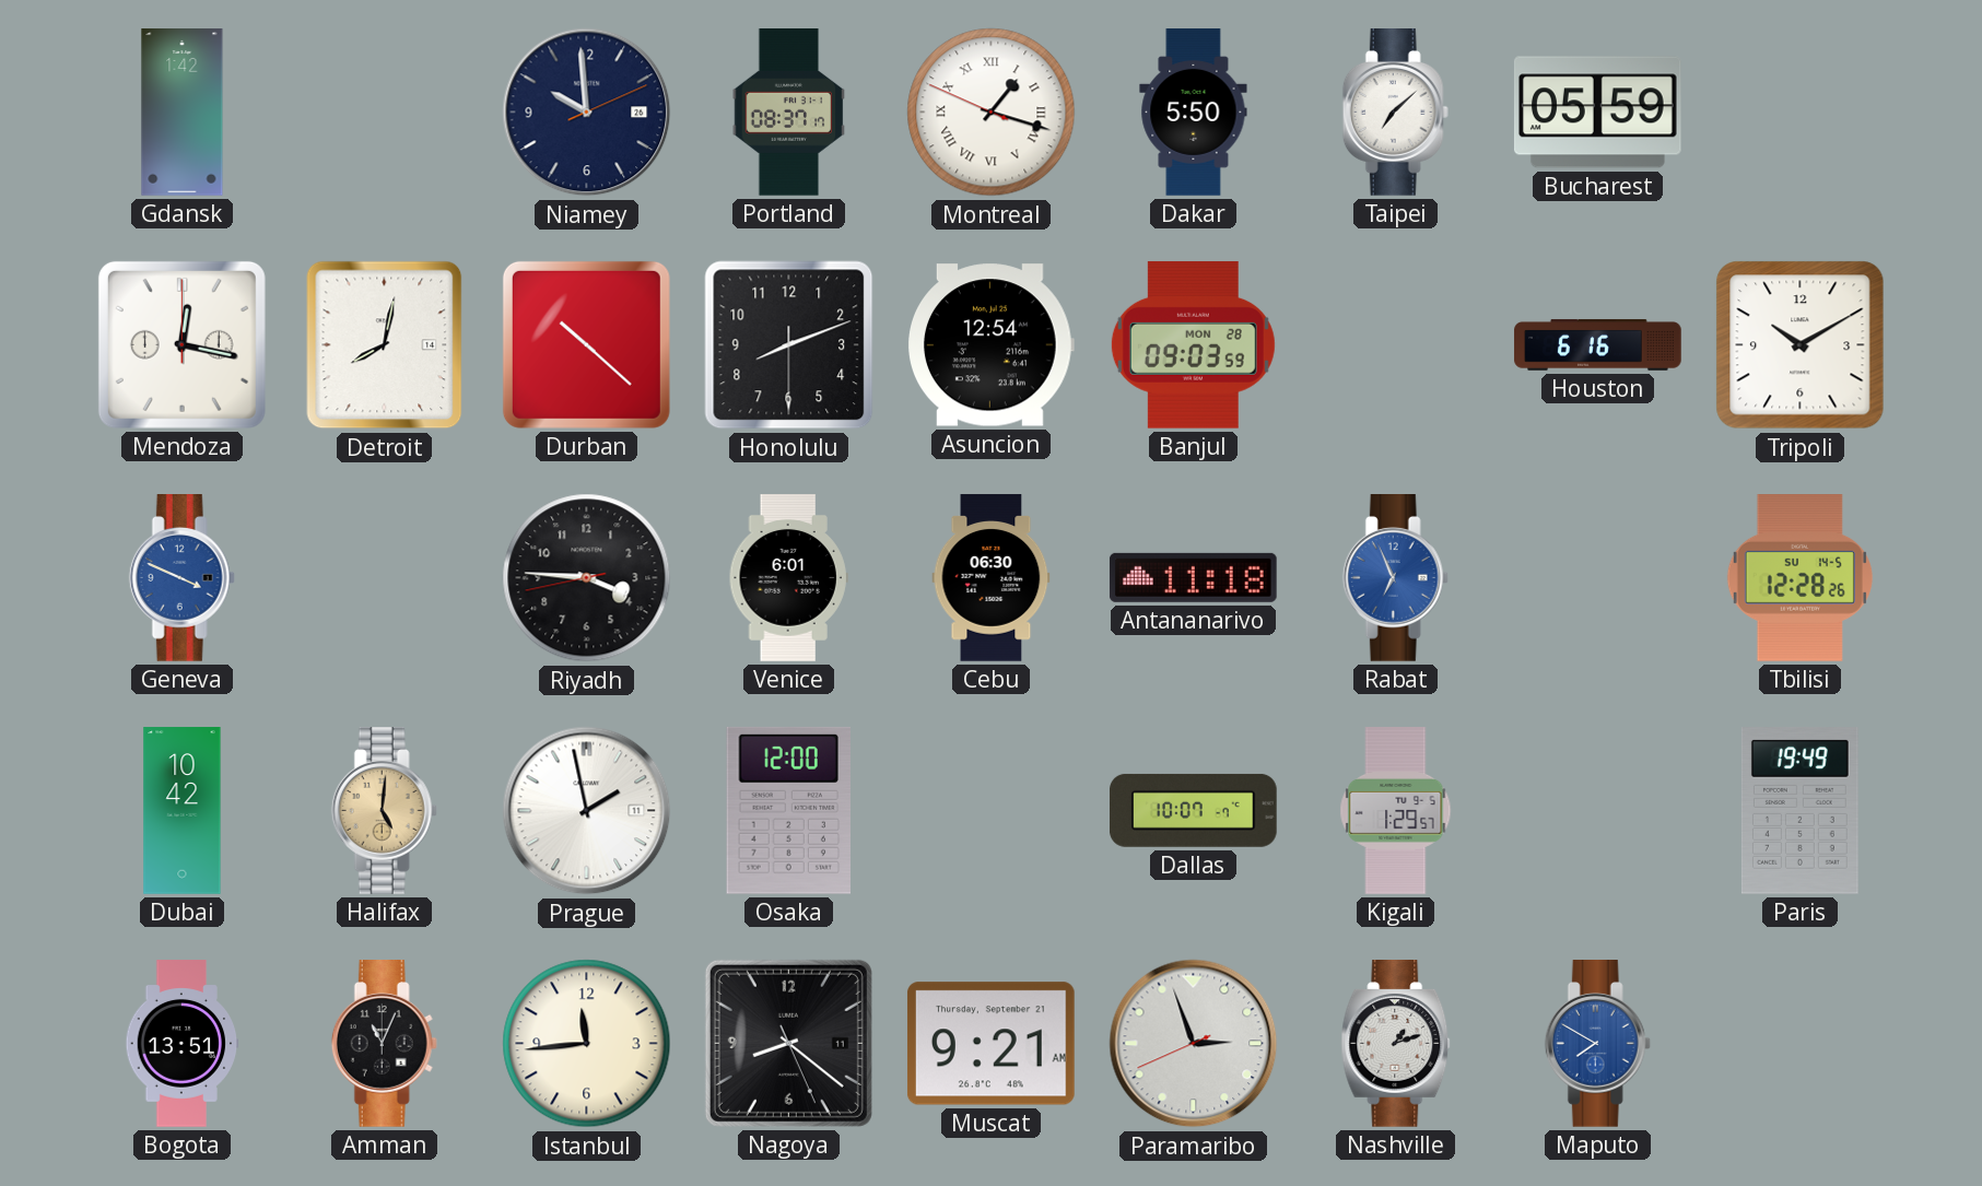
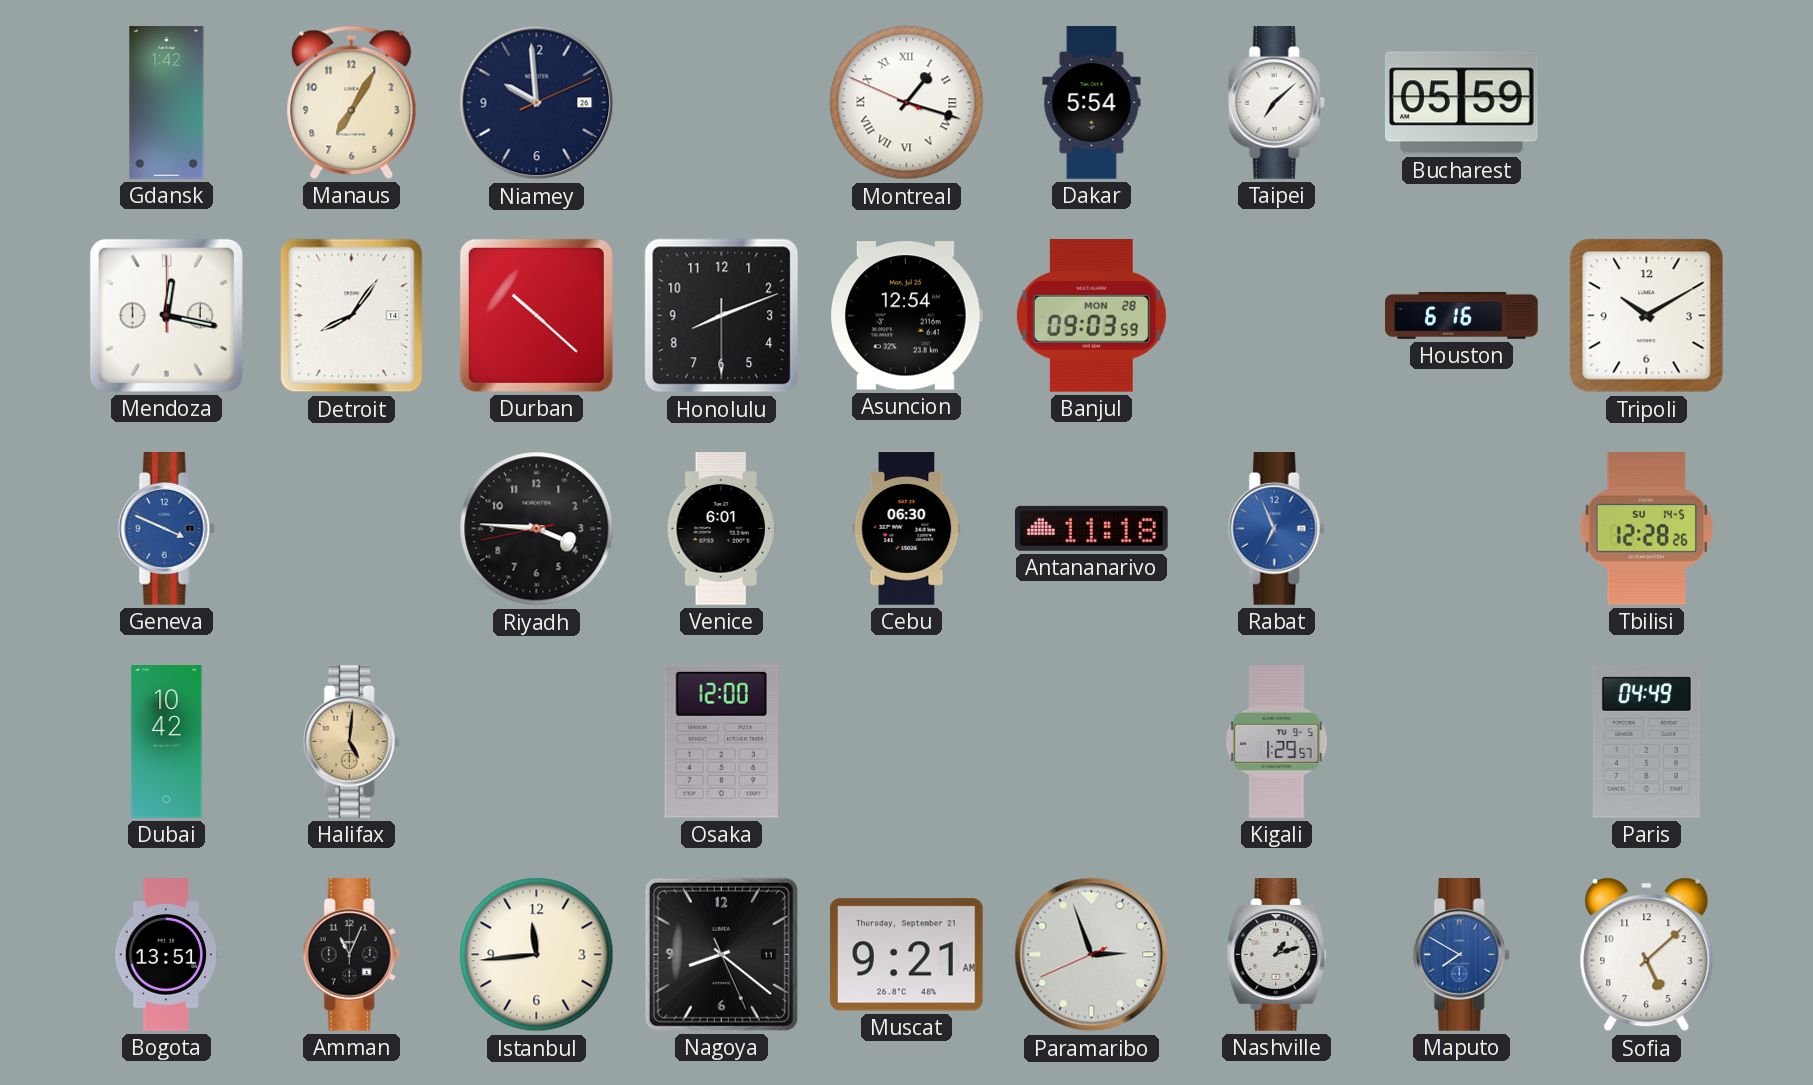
Manaus: none -> 7:05
Portland: 08:37 -> none
Dakar: 5:50 -> 5:54
Detroit: 8:02 -> 8:06
Prague: 1:58 -> none
Dallas: 10:07 -> none
Paris: 19:49 -> 04:49
Sofia: none -> 5:08
